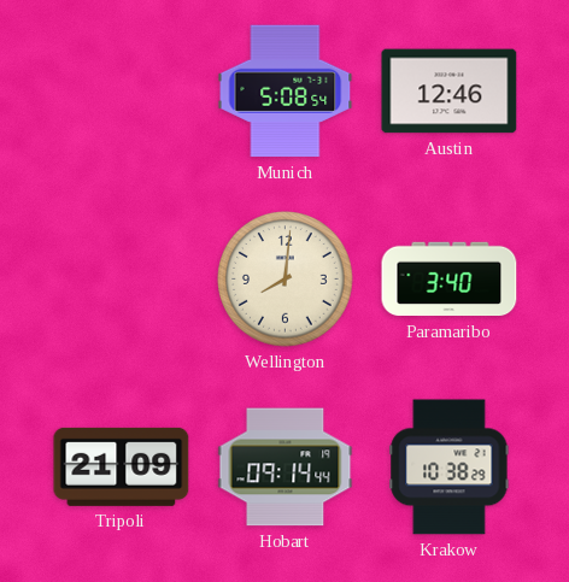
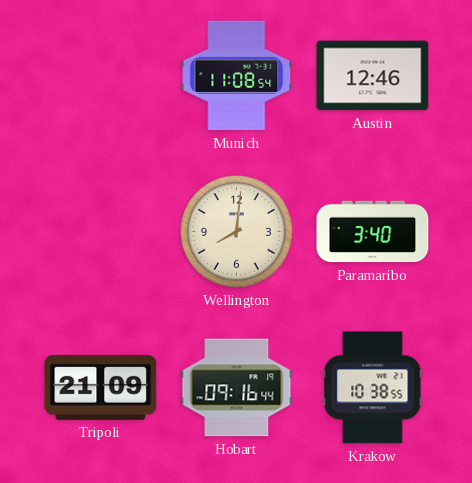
Munich: 5:08 -> 11:08
Hobart: 09:14 -> 09:16
Krakow: 10:38:29 -> 10:38:55
